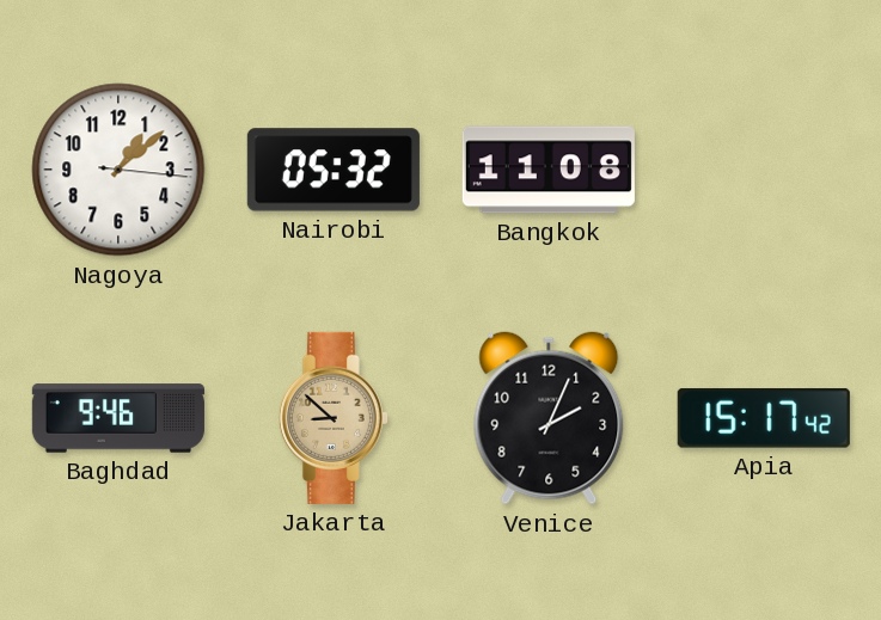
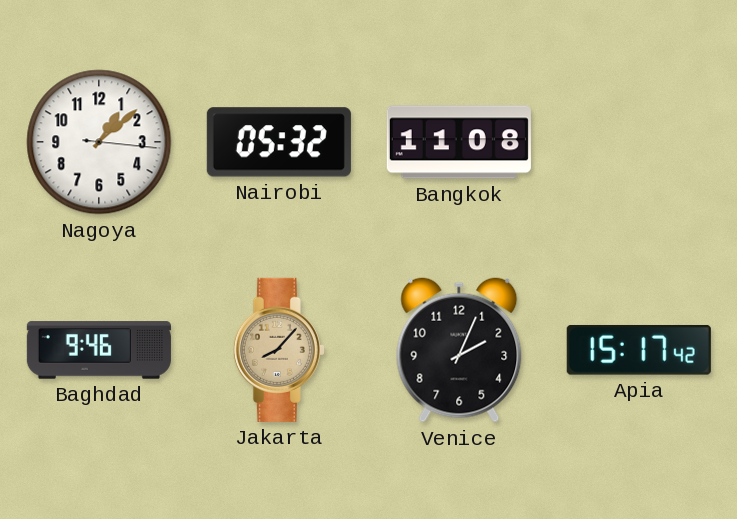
Jakarta: 8:52 -> 8:07
